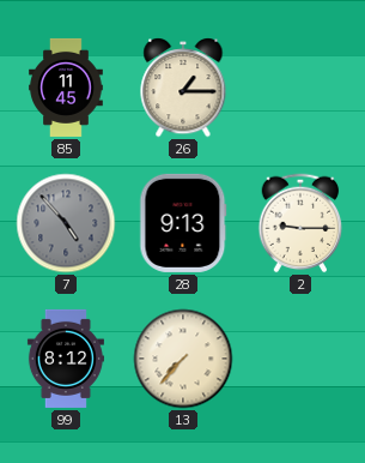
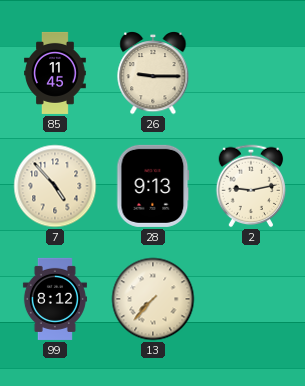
26: 1:15 -> 9:15
7 dial: grey -> cream
2: 9:15 -> 9:13
